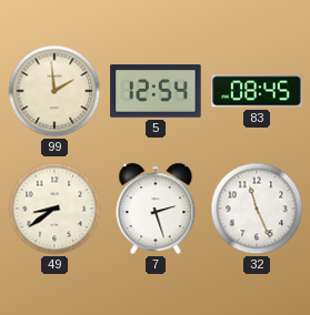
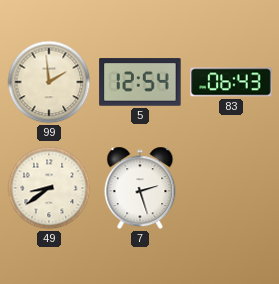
83: 08:45 -> 06:43
32: 11:26 -> none
